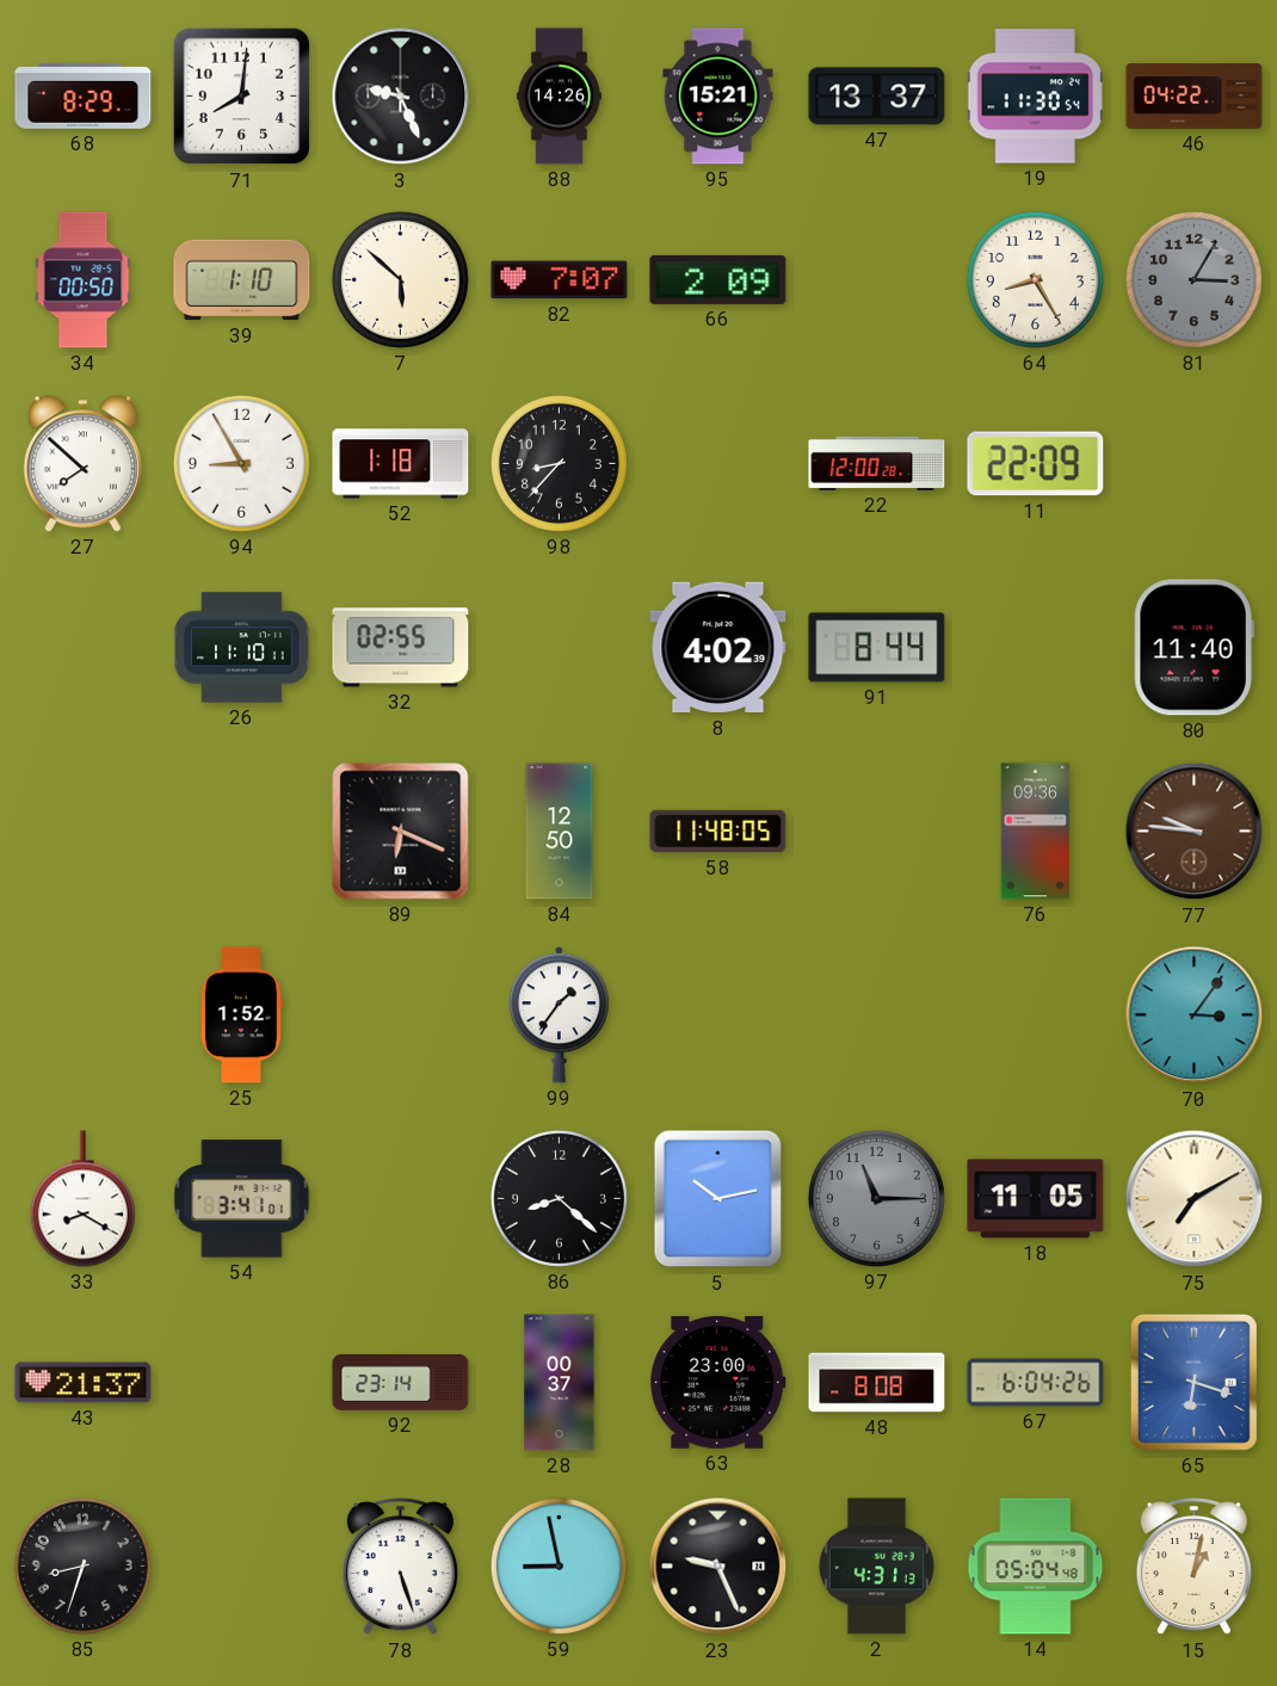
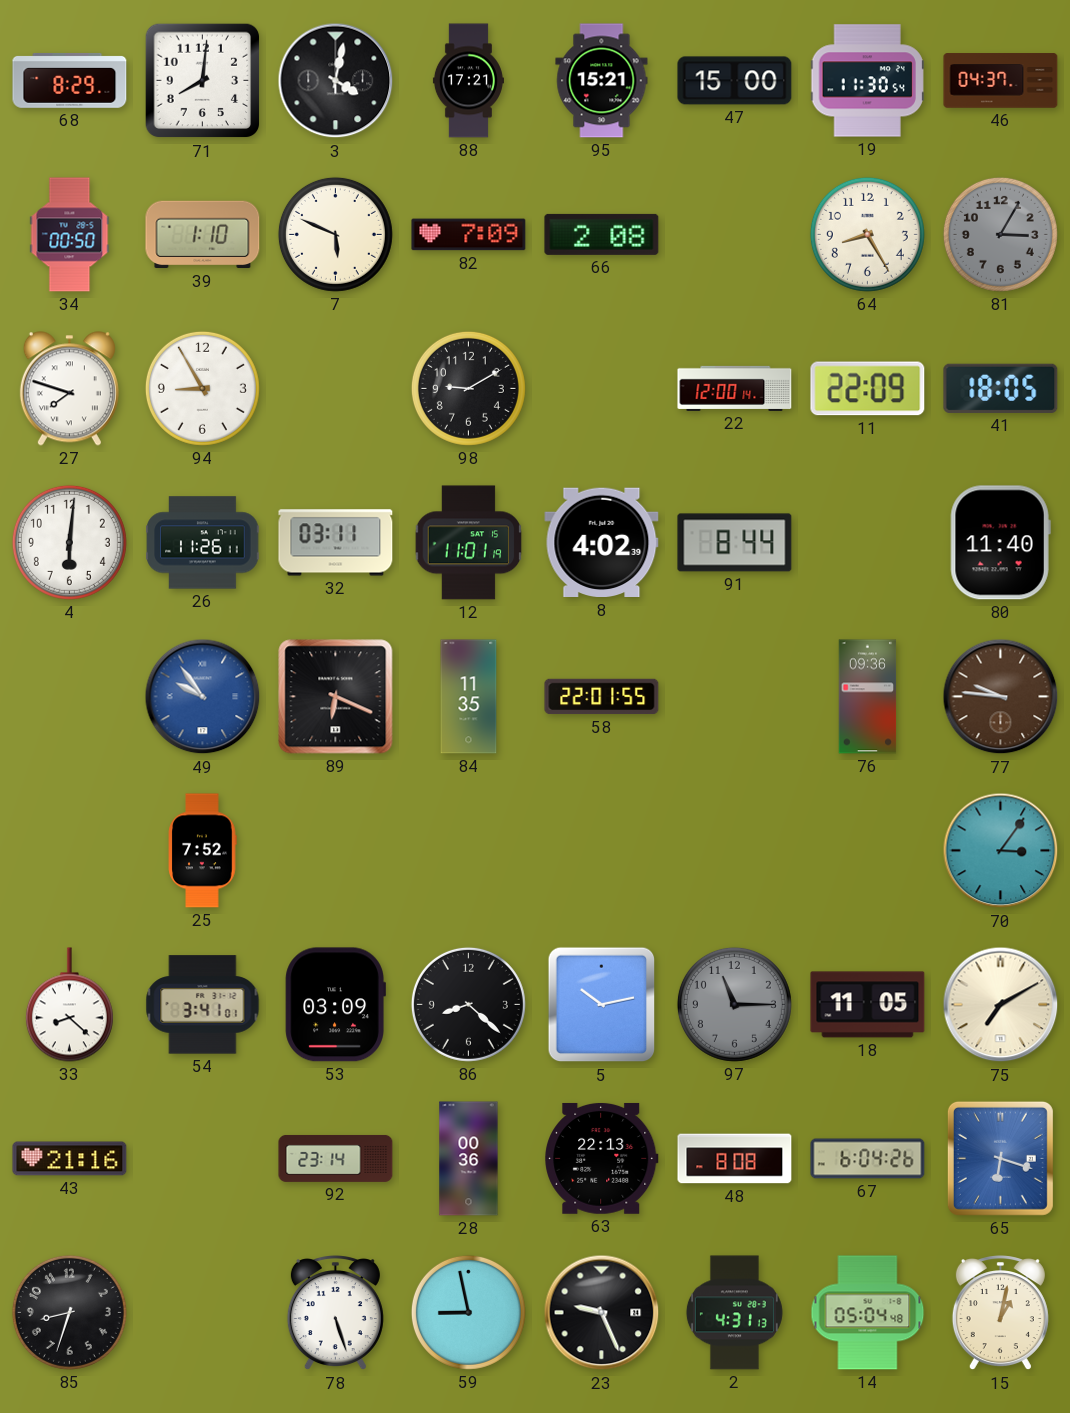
3: 9:26 -> 4:02
88: 14:26 -> 17:21
47: 13:37 -> 15:00
46: 04:22 -> 04:37
7: 5:52 -> 5:49
82: 7:07 -> 7:09
66: 2:09 -> 2:08
27: 7:52 -> 7:48
52: 1:18 -> none
98: 8:37 -> 9:10
22: 12:00:28 -> 12:00:14
41: none -> 18:05
4: none -> 6:01
26: 11:10 -> 11:26
32: 02:55 -> 03:11
12: none -> 11:01
49: none -> 9:54
84: 12:50 -> 11:35
58: 11:48 -> 22:01
25: 1:52 -> 7:52
99: 1:36 -> none
33: 8:20 -> 8:22
53: none -> 03:09
43: 21:37 -> 21:16
28: 00:37 -> 00:36
63: 23:00 -> 22:13
